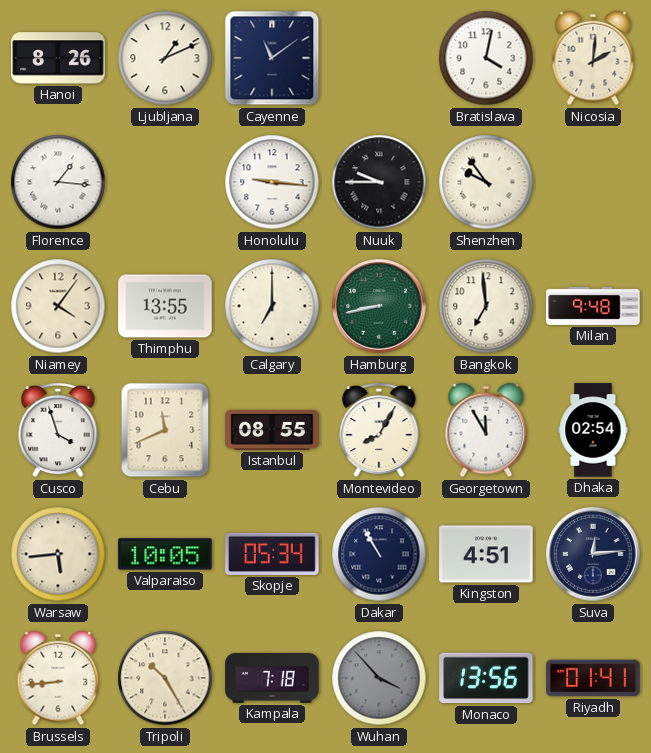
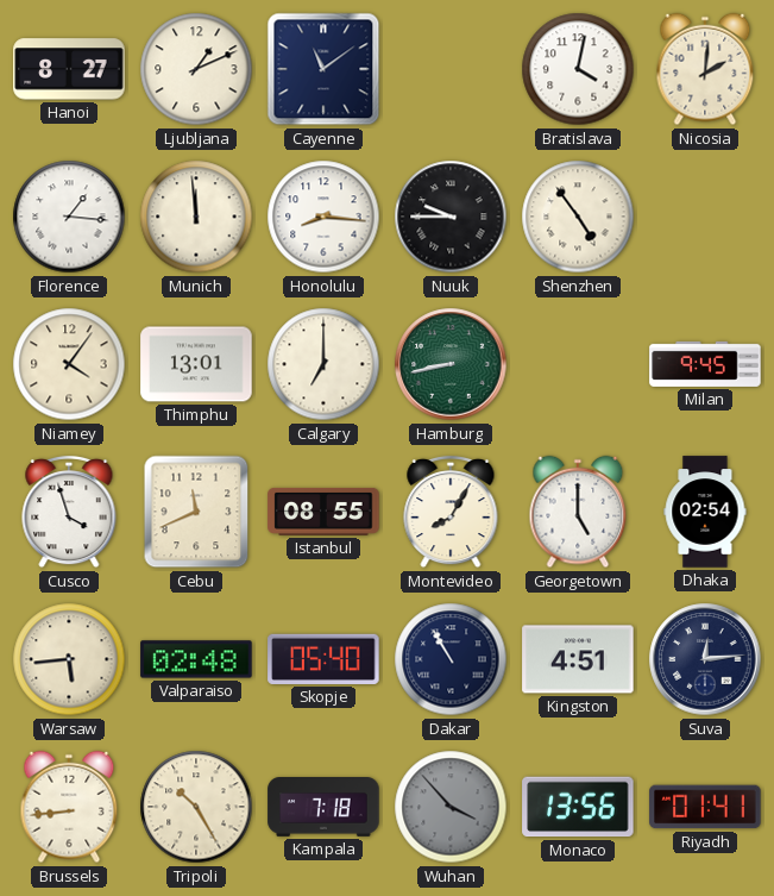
Hanoi: 8:26 -> 8:27
Munich: none -> 11:59
Honolulu: 9:16 -> 8:16
Shenzhen: 9:54 -> 4:54
Thimphu: 13:55 -> 13:01
Bangkok: 6:59 -> none
Milan: 9:48 -> 9:45
Georgetown: 11:55 -> 5:00
Valparaiso: 10:05 -> 02:48
Skopje: 05:34 -> 05:40
